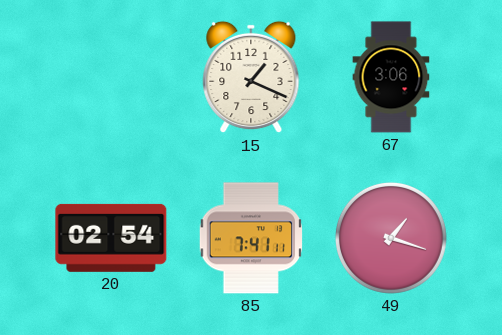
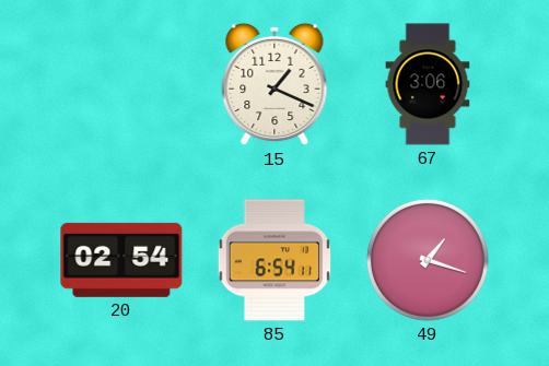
85: 7:41 -> 6:54
